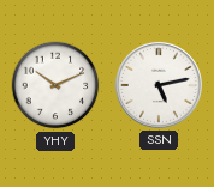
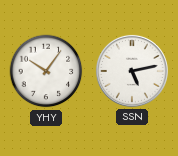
YHY: 10:11 -> 10:06
